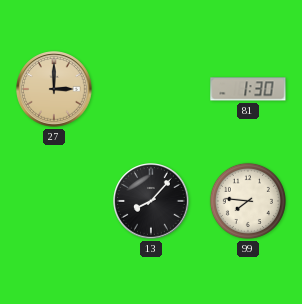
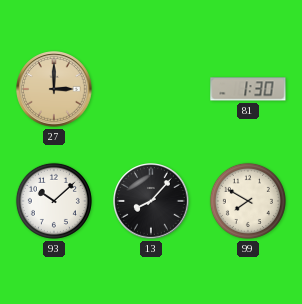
93: none -> 10:08
99: 7:46 -> 7:50
